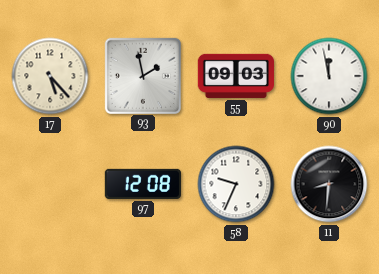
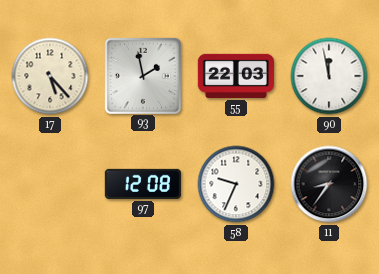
55: 09:03 -> 22:03
11: 8:31 -> 8:36
